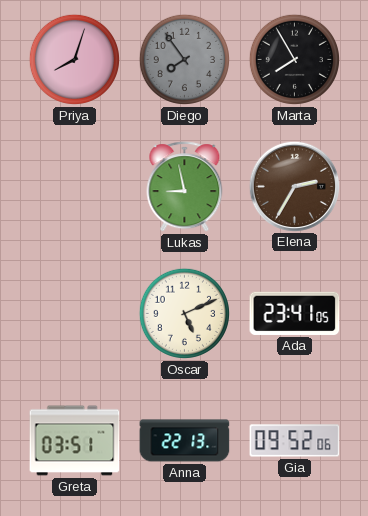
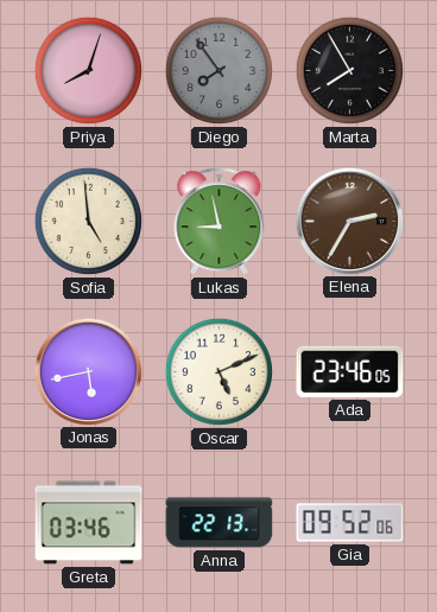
Sofia: none -> 4:59
Jonas: none -> 5:43
Ada: 23:41 -> 23:46
Greta: 03:51 -> 03:46
